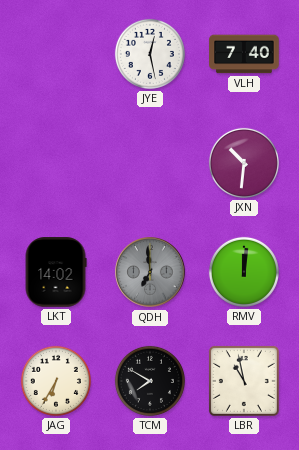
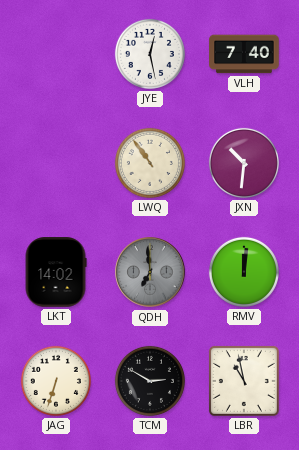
LWQ: none -> 10:54
JAG: 6:35 -> 6:33
TCM: 7:50 -> 2:50
